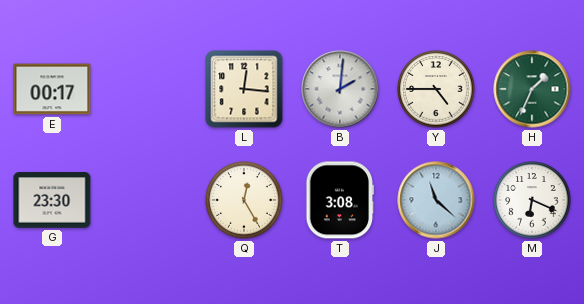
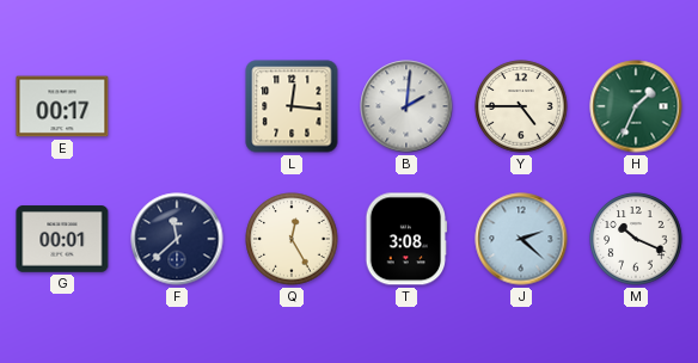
G: 23:30 -> 00:01
F: none -> 11:38
J: 11:22 -> 2:22
M: 6:19 -> 10:19
